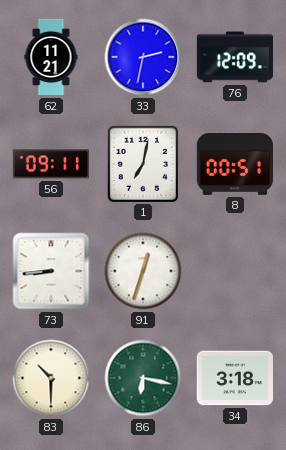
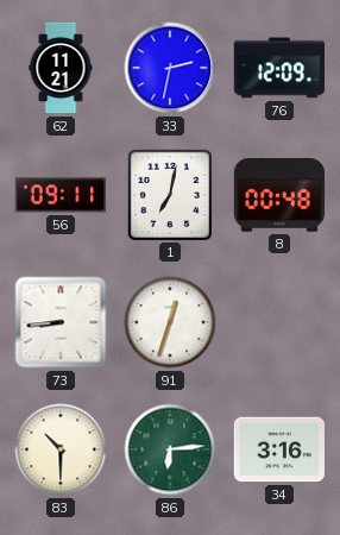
8: 00:51 -> 00:48
86: 6:17 -> 6:14
34: 3:18 -> 3:16
